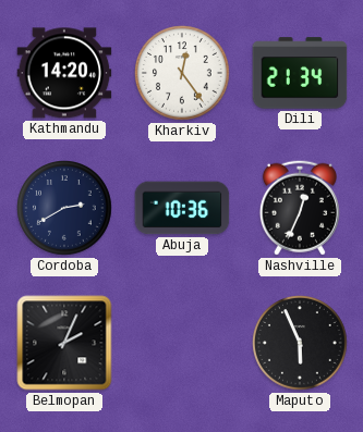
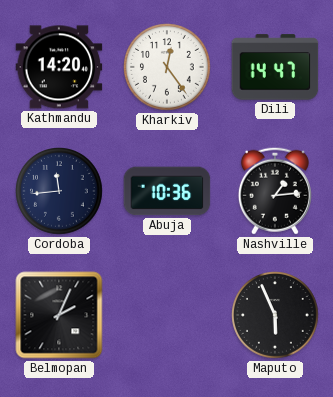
Dili: 21:34 -> 14:47
Cordoba: 2:40 -> 11:44
Nashville: 12:34 -> 1:14
